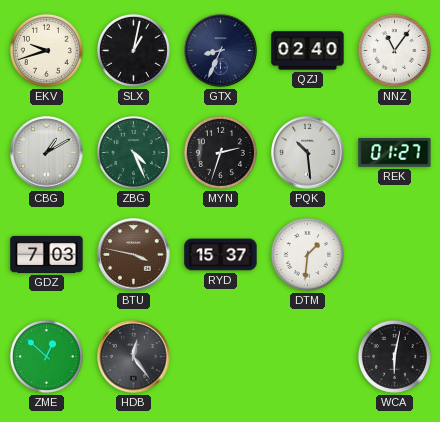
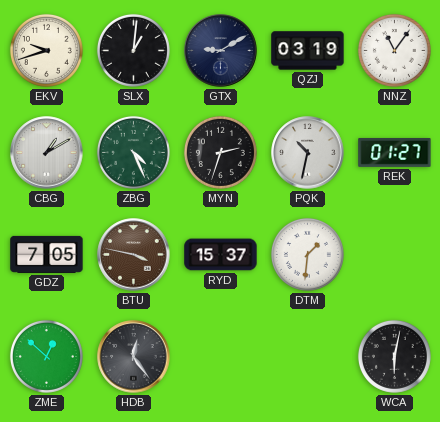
SLX: 1:02 -> 1:01
GTX: 8:34 -> 9:10
QZJ: 02:40 -> 03:19
PQK: 10:29 -> 10:32
GDZ: 7:03 -> 7:05
